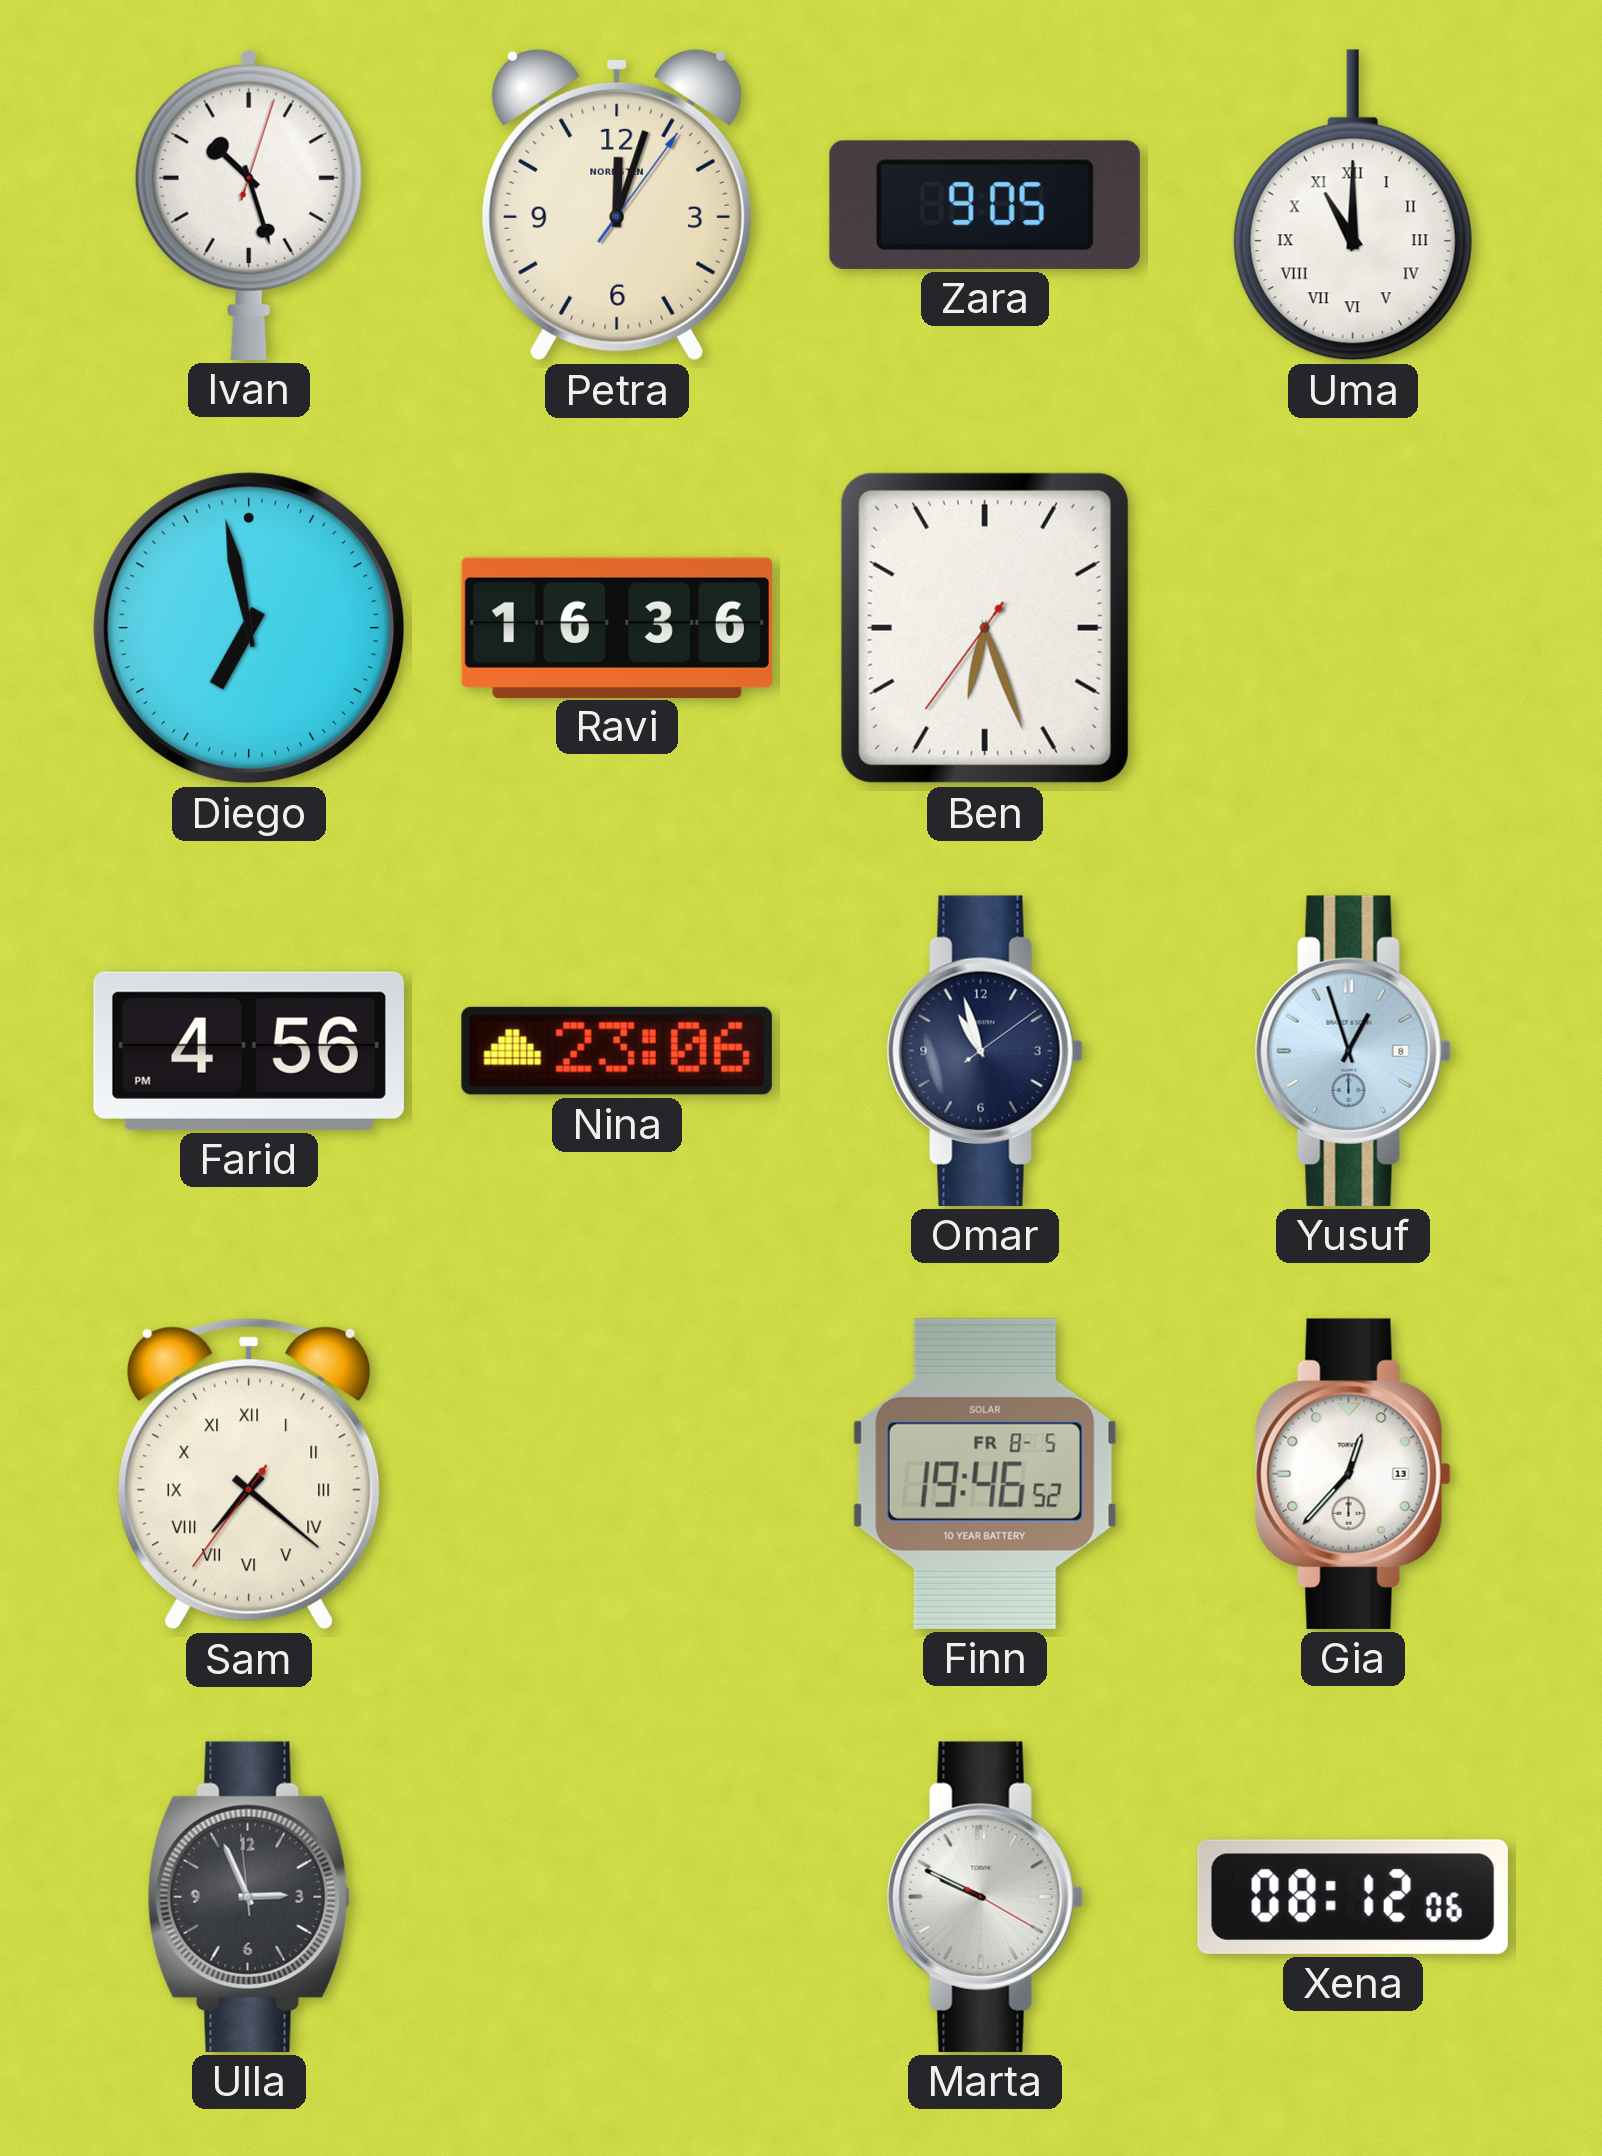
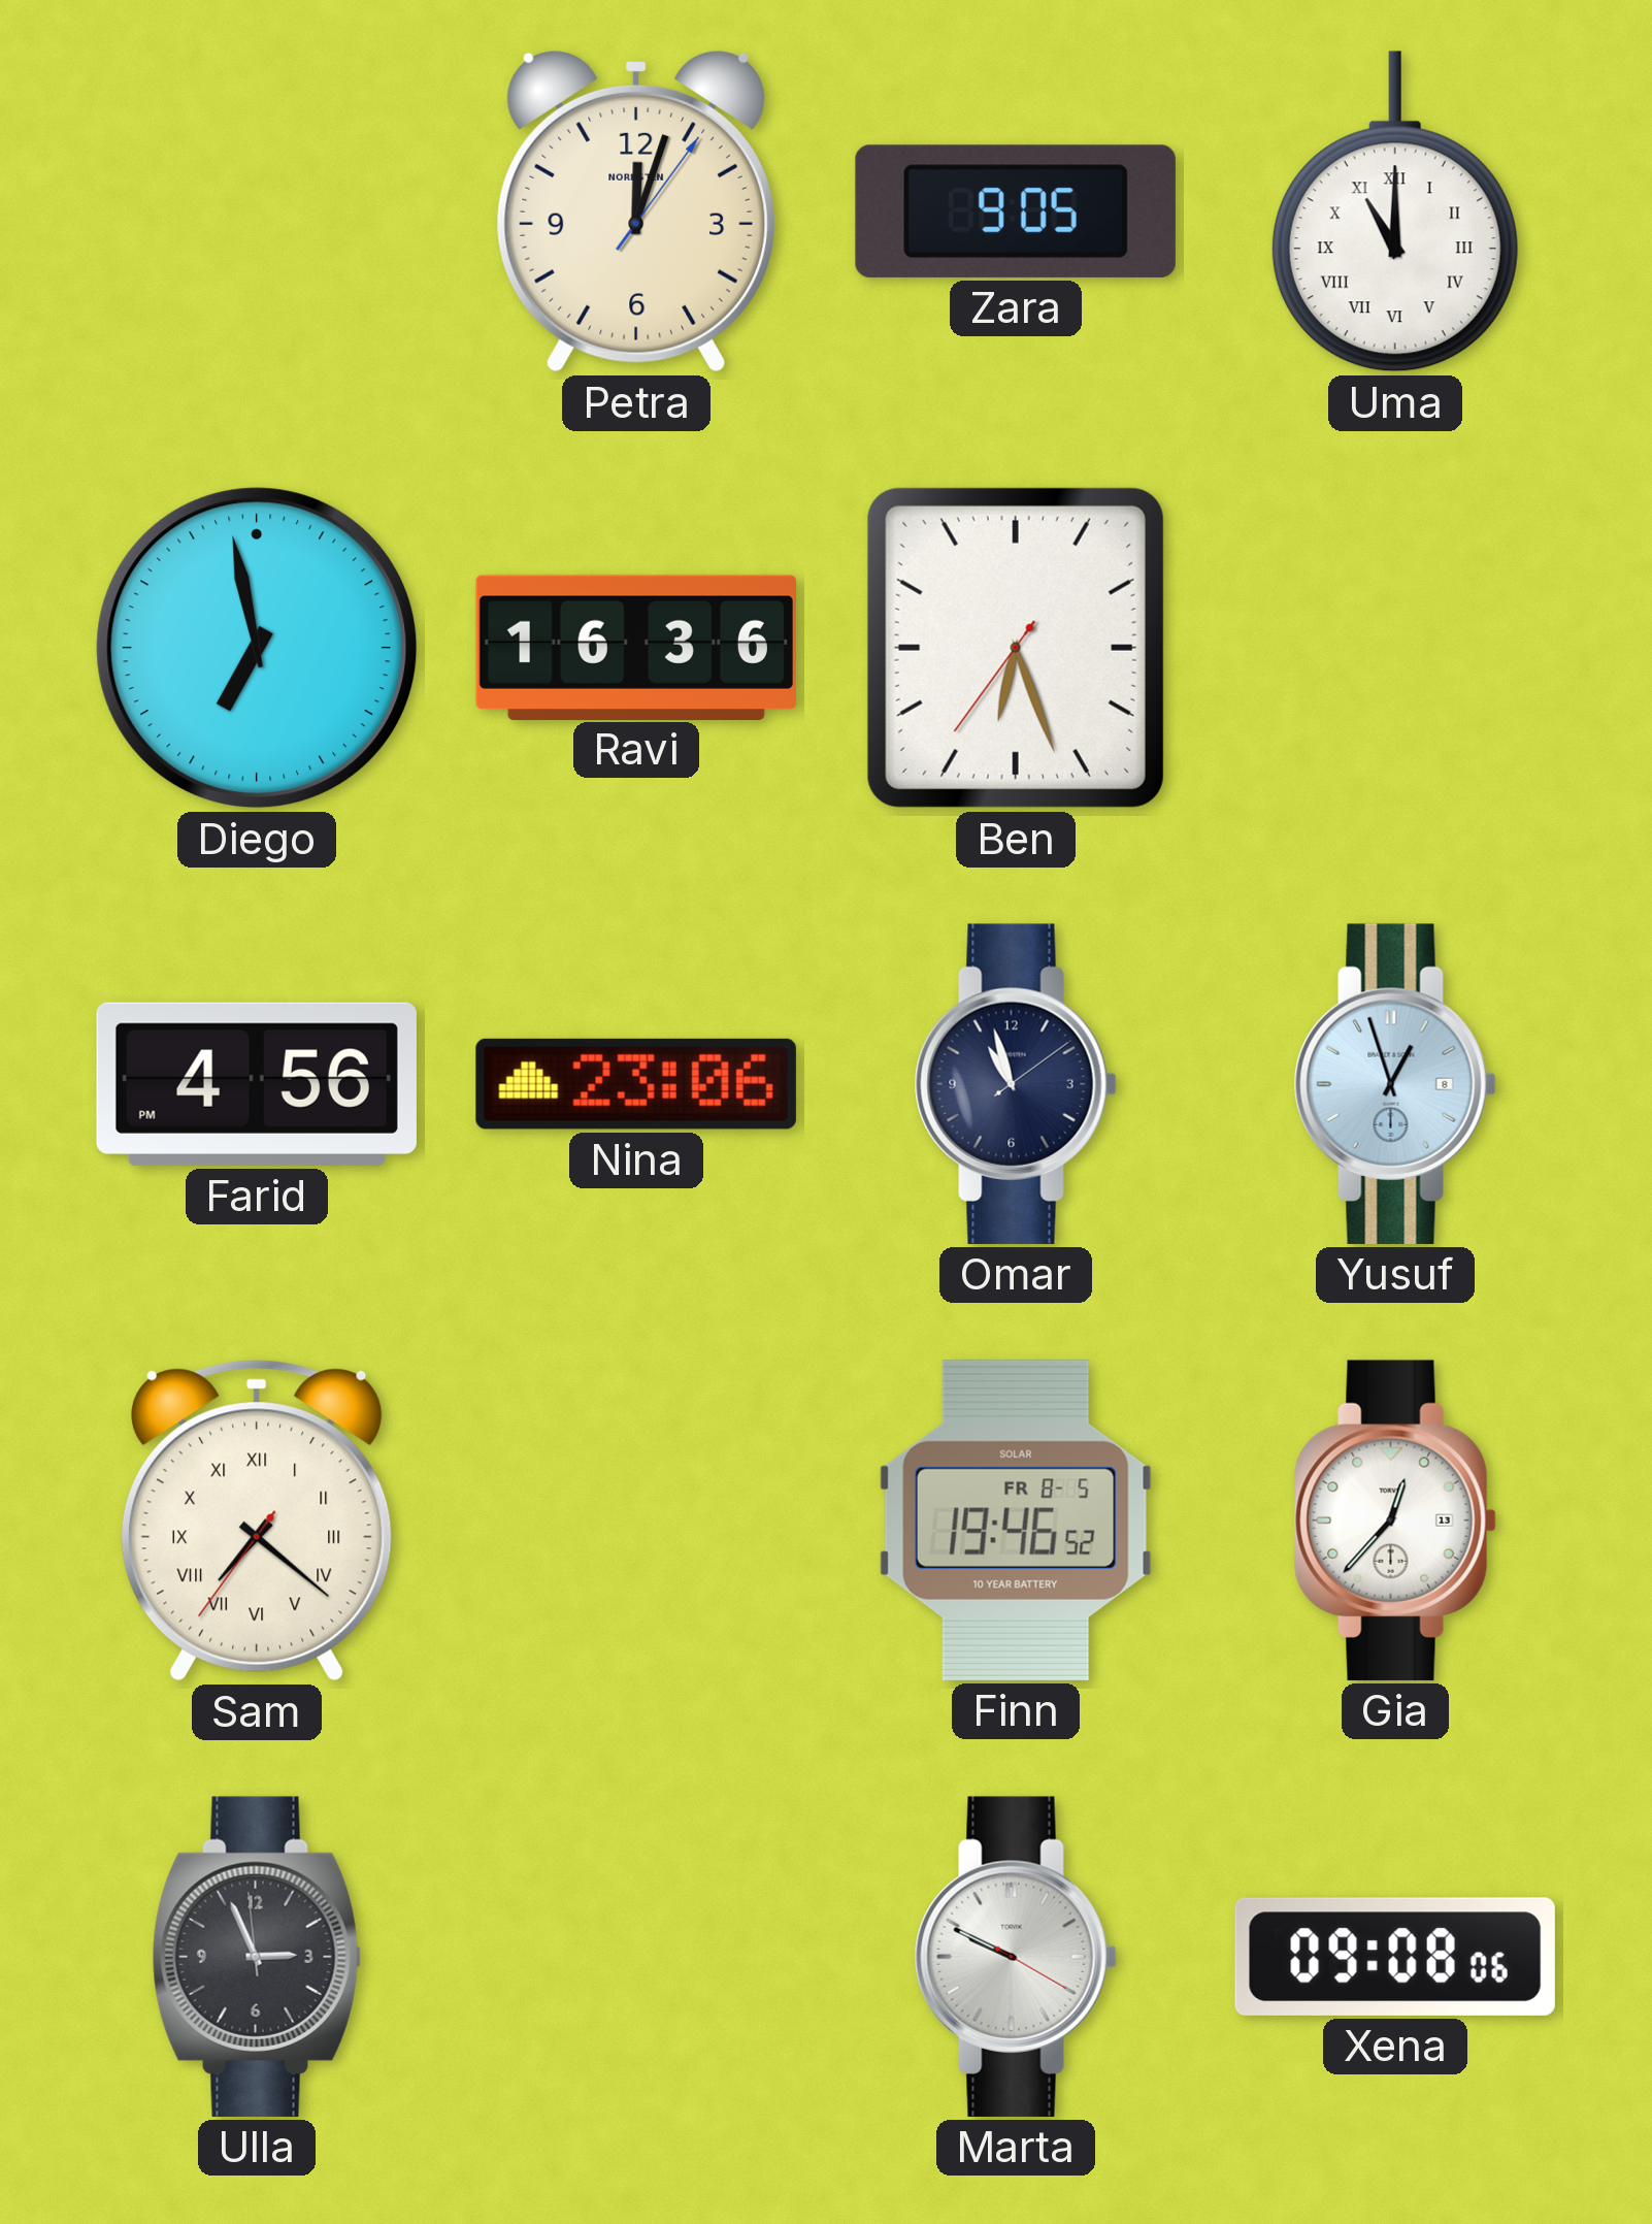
Ivan: 10:27 -> none
Xena: 08:12 -> 09:08
